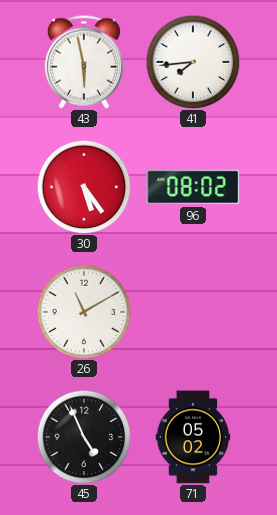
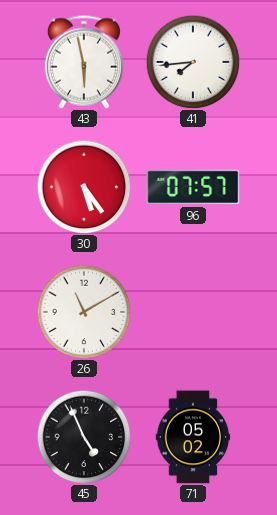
96: 08:02 -> 07:57
